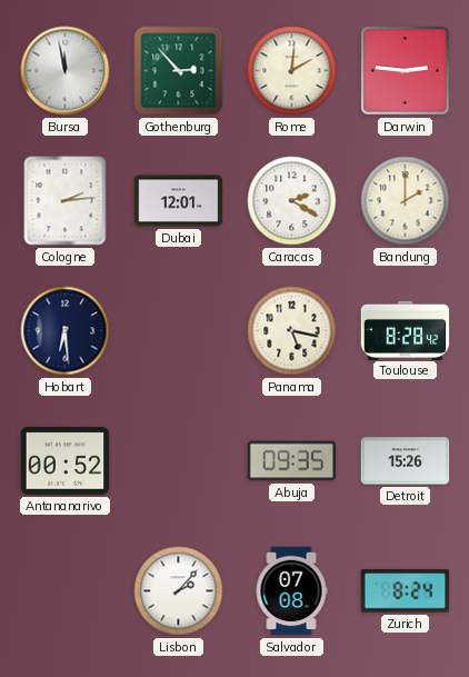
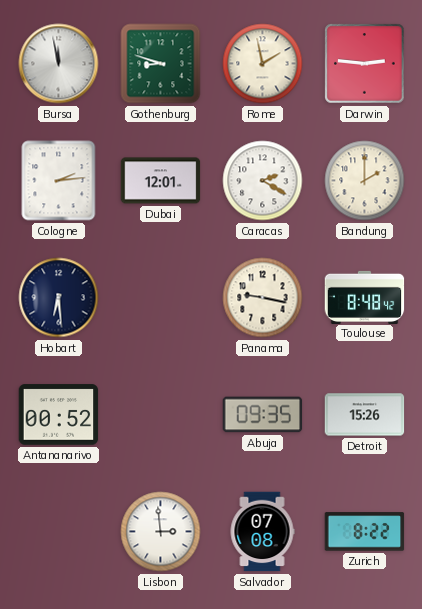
Gothenburg: 2:53 -> 8:48
Rome: 2:01 -> 1:58
Panama: 5:17 -> 9:17
Toulouse: 8:28 -> 8:48
Lisbon: 2:07 -> 2:59
Zurich: 8:24 -> 8:22
